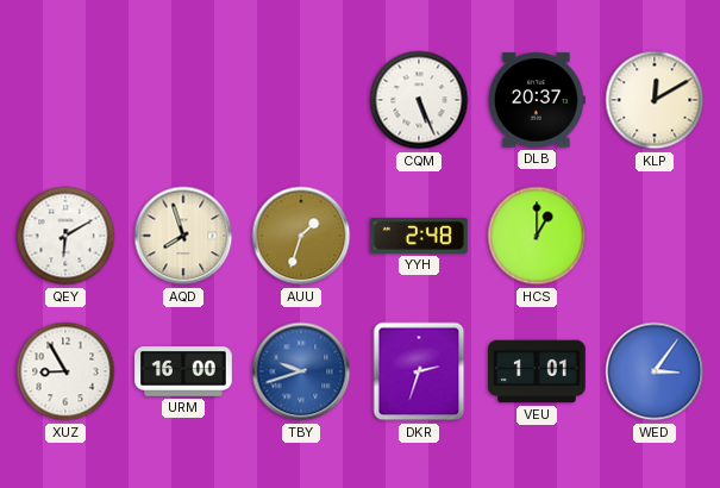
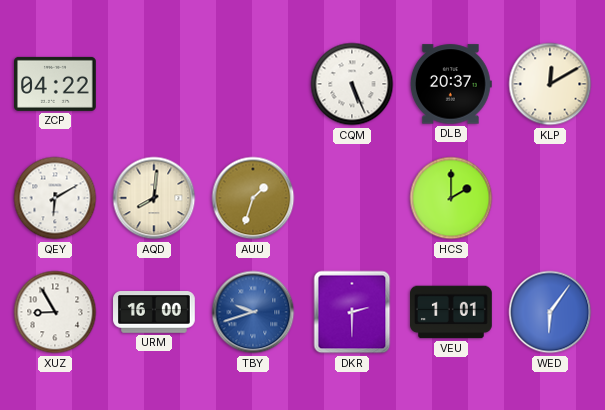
ZCP: none -> 04:22
AQD: 7:57 -> 8:01
YYH: 2:48 -> none
HCS: 1:00 -> 2:00
DKR: 2:33 -> 2:30
WED: 3:06 -> 6:06
